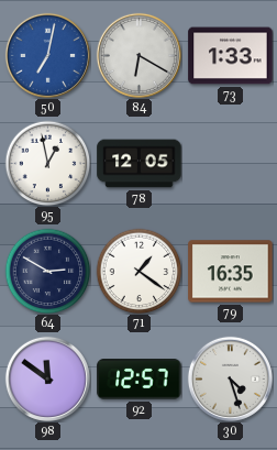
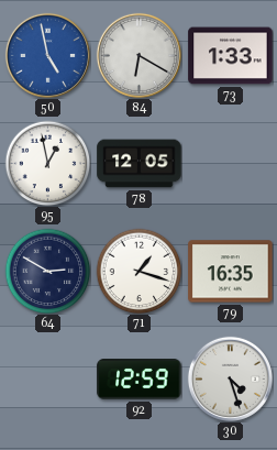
50: 7:02 -> 4:58
71: 1:21 -> 1:18
98: 11:51 -> none
92: 12:57 -> 12:59
